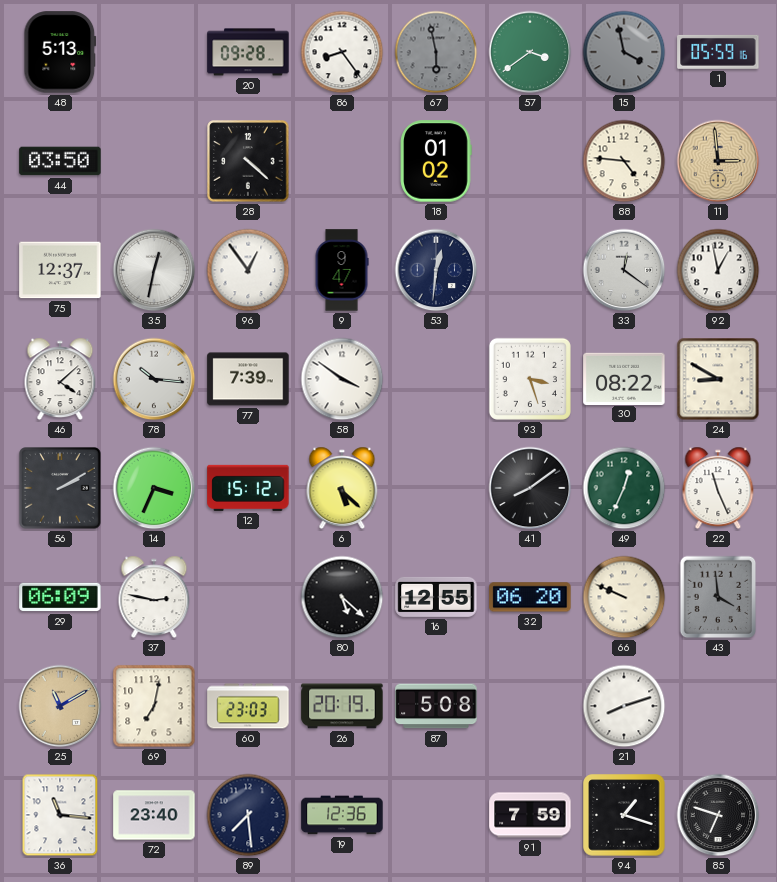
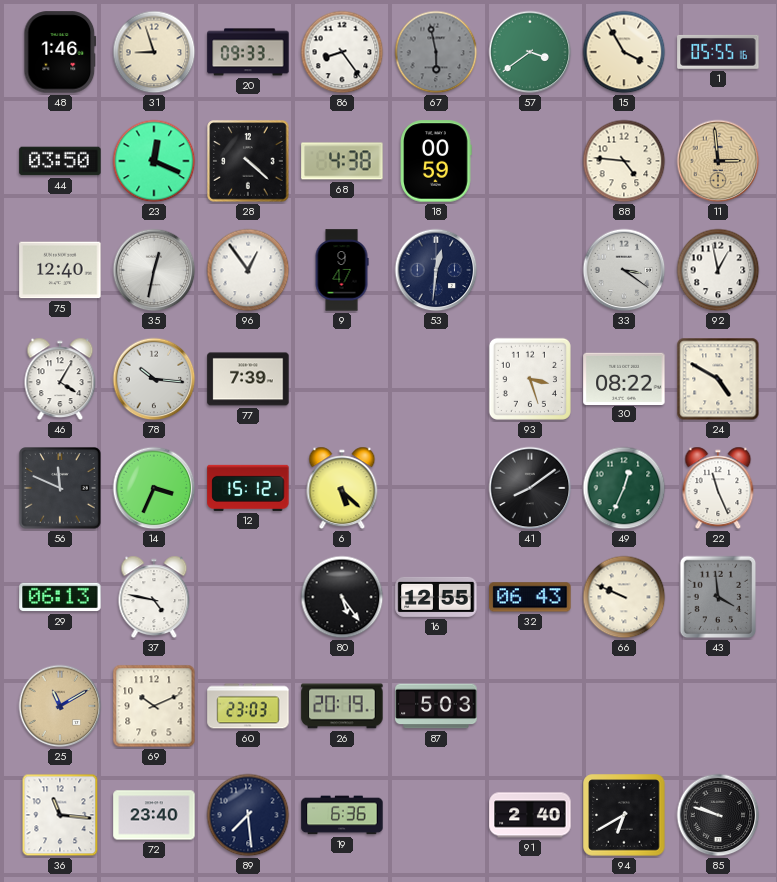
48: 5:13 -> 1:46
31: none -> 8:57
20: 09:28 -> 09:33
15: 3:58 -> 3:55
15 dial: grey -> cream
1: 05:59 -> 05:55
23: none -> 12:19
68: none -> 4:38
18: 01:02 -> 00:59
75: 12:37 -> 12:40
33: 12:21 -> 3:21
46: 4:08 -> 4:05
58: 3:51 -> none
24: 8:50 -> 4:50
56: 2:10 -> 11:49
29: 06:09 -> 06:13
37: 2:47 -> 4:47
80: 5:22 -> 5:24
32: 06:20 -> 06:43
69: 7:02 -> 10:11
87: 5:08 -> 5:03
21: 8:12 -> none
19: 12:36 -> 6:36
91: 7:59 -> 2:40
94: 1:18 -> 6:40
85: 6:48 -> 9:48
